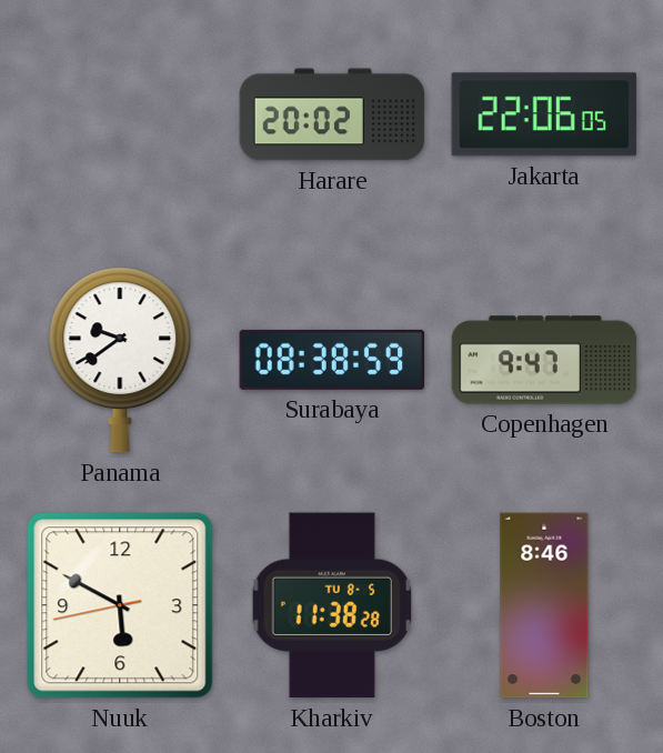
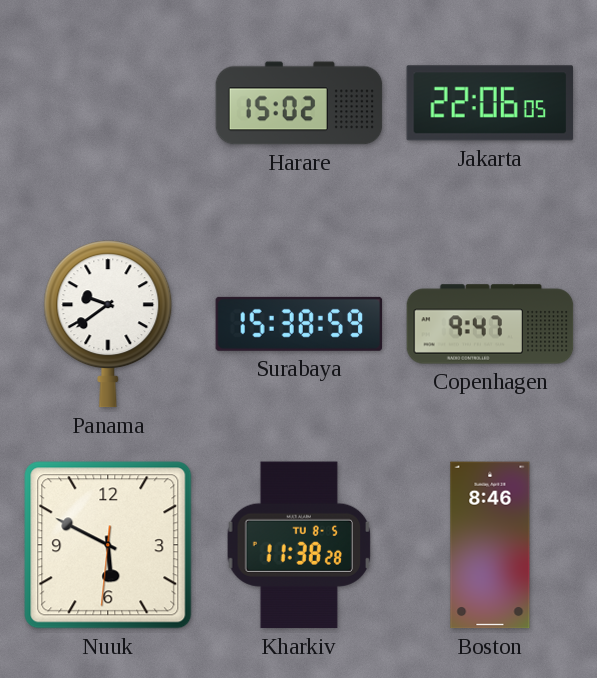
Harare: 20:02 -> 15:02
Surabaya: 08:38 -> 15:38
Nuuk: 5:49:43 -> 5:49:31
